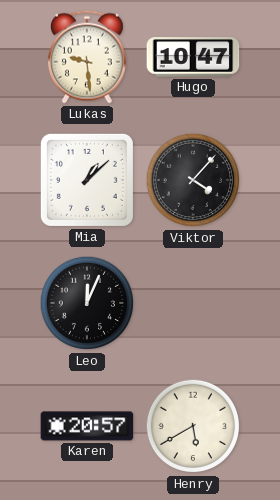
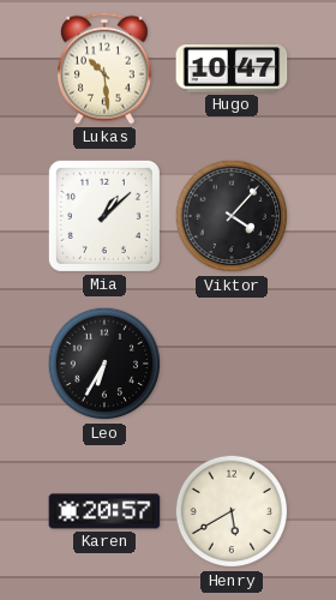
Lukas: 9:29 -> 10:29
Leo: 12:04 -> 6:35
